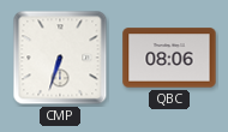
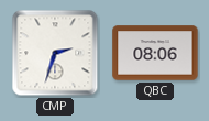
CMP: 6:33 -> 2:33
